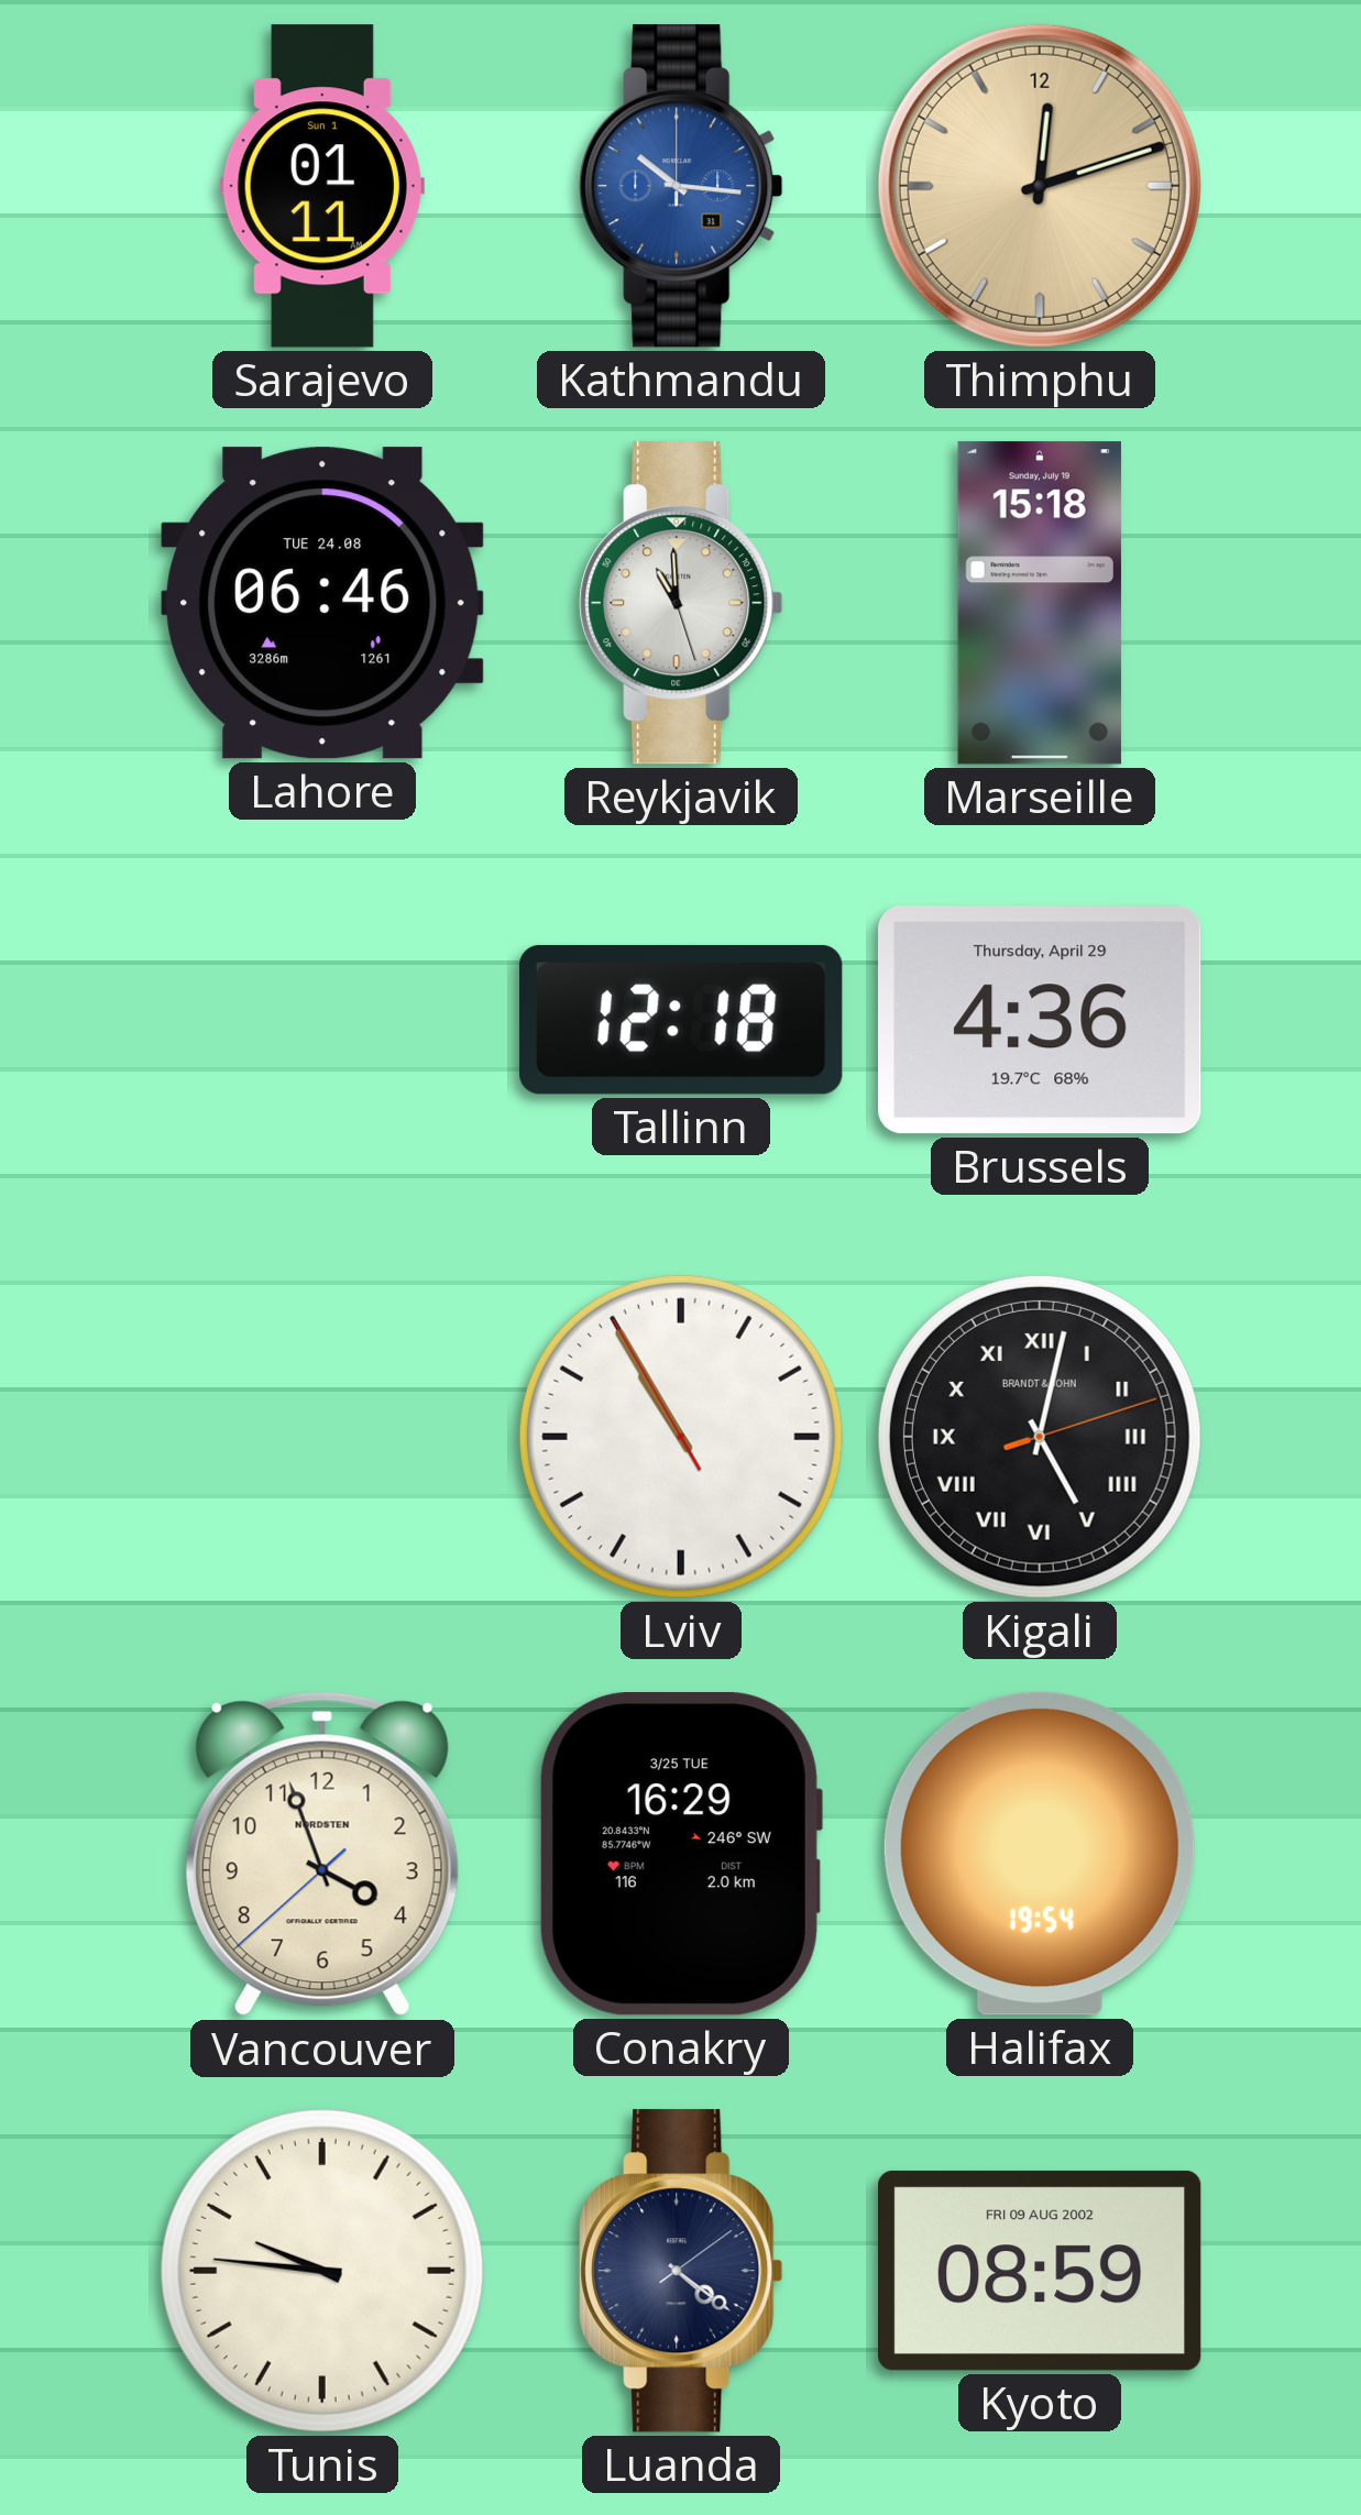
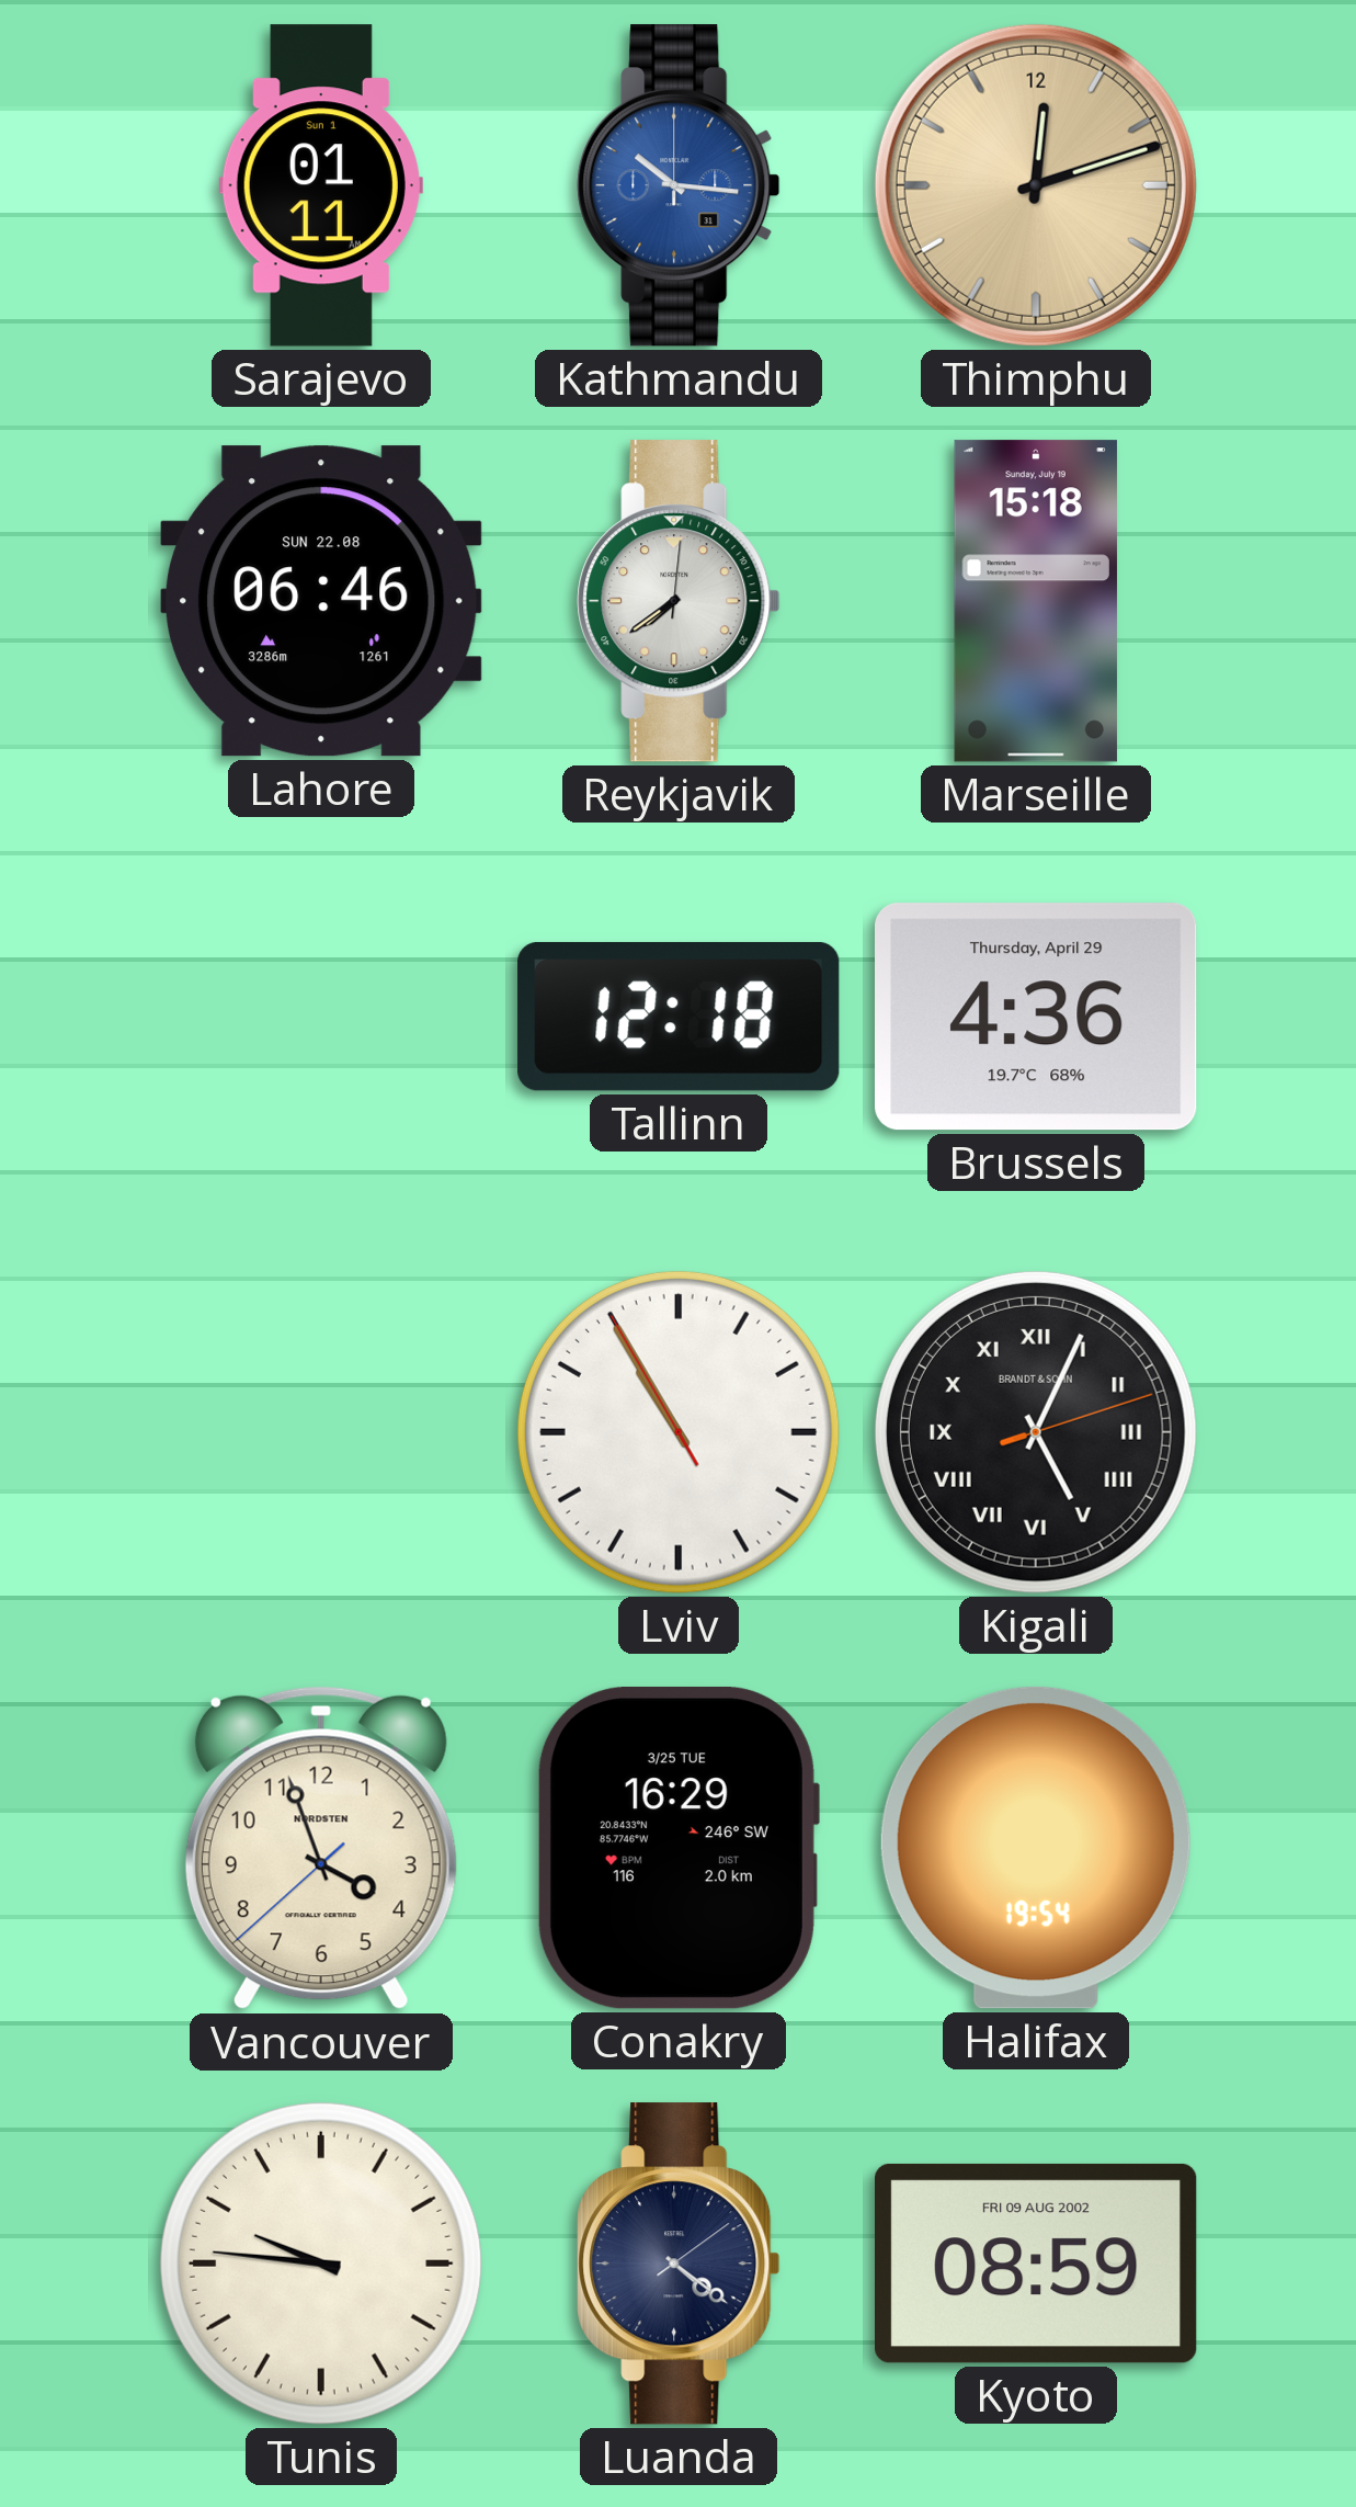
Lahore date: TUE 24.08 -> SUN 22.08
Reykjavik: 10:59 -> 7:39
Kigali: 5:02 -> 5:04
